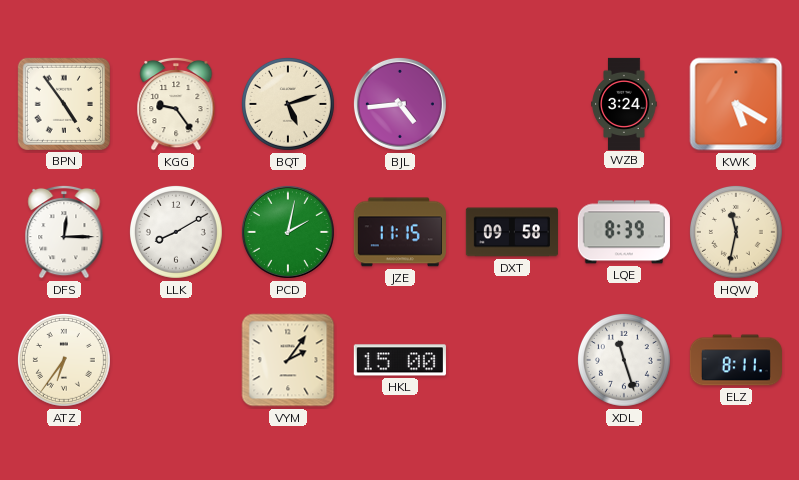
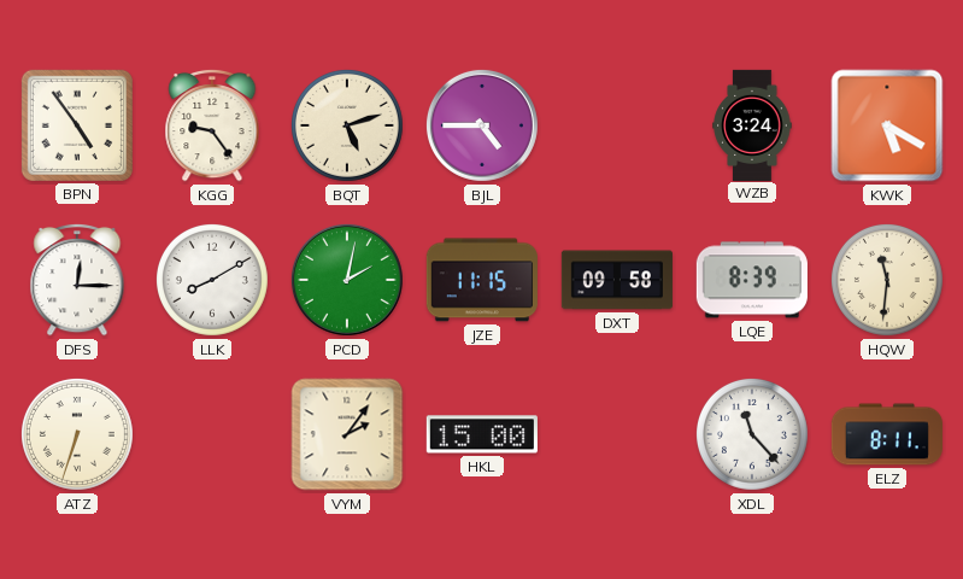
BJL: 4:44 -> 4:45
HQW: 11:32 -> 11:31
ATZ: 6:36 -> 6:33
XDL: 11:27 -> 11:23
